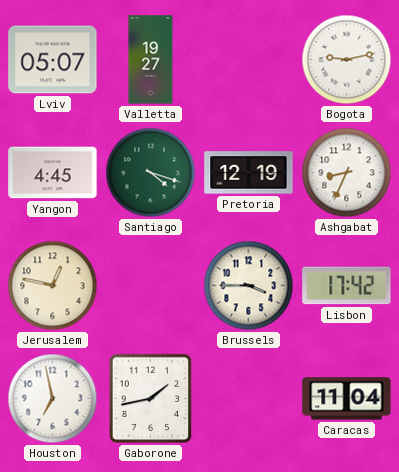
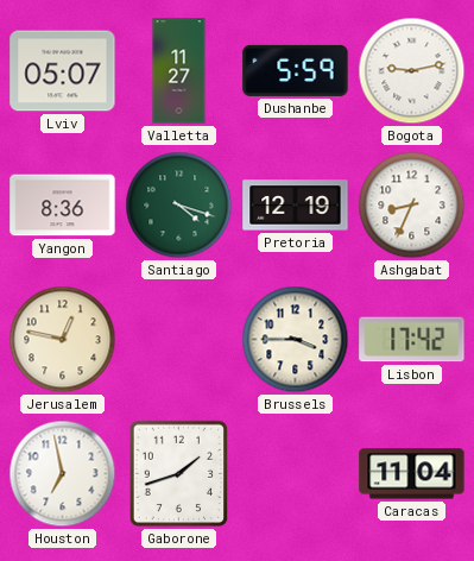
Valletta: 19:27 -> 11:27
Dushanbe: none -> 5:59
Yangon: 4:45 -> 8:36
Gaborone: 1:43 -> 1:42
